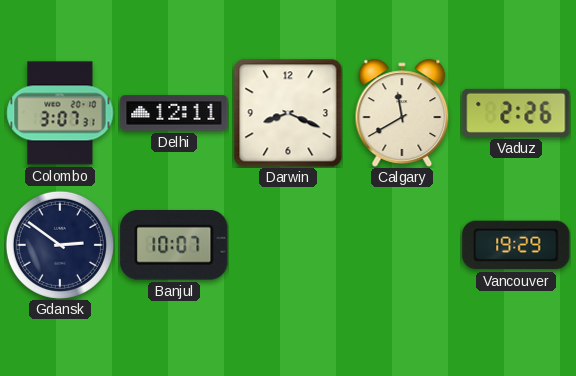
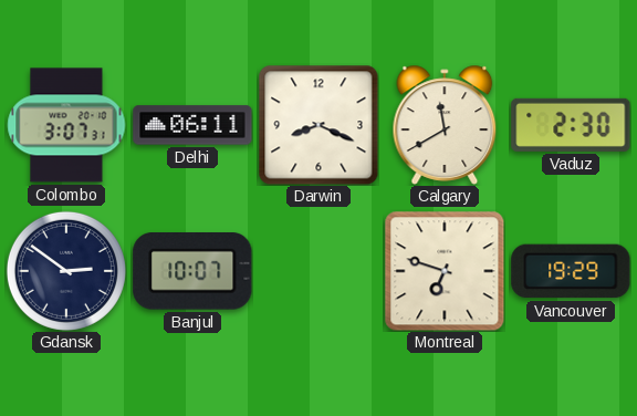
Delhi: 12:11 -> 06:11
Vaduz: 2:26 -> 2:30
Montreal: none -> 6:48
